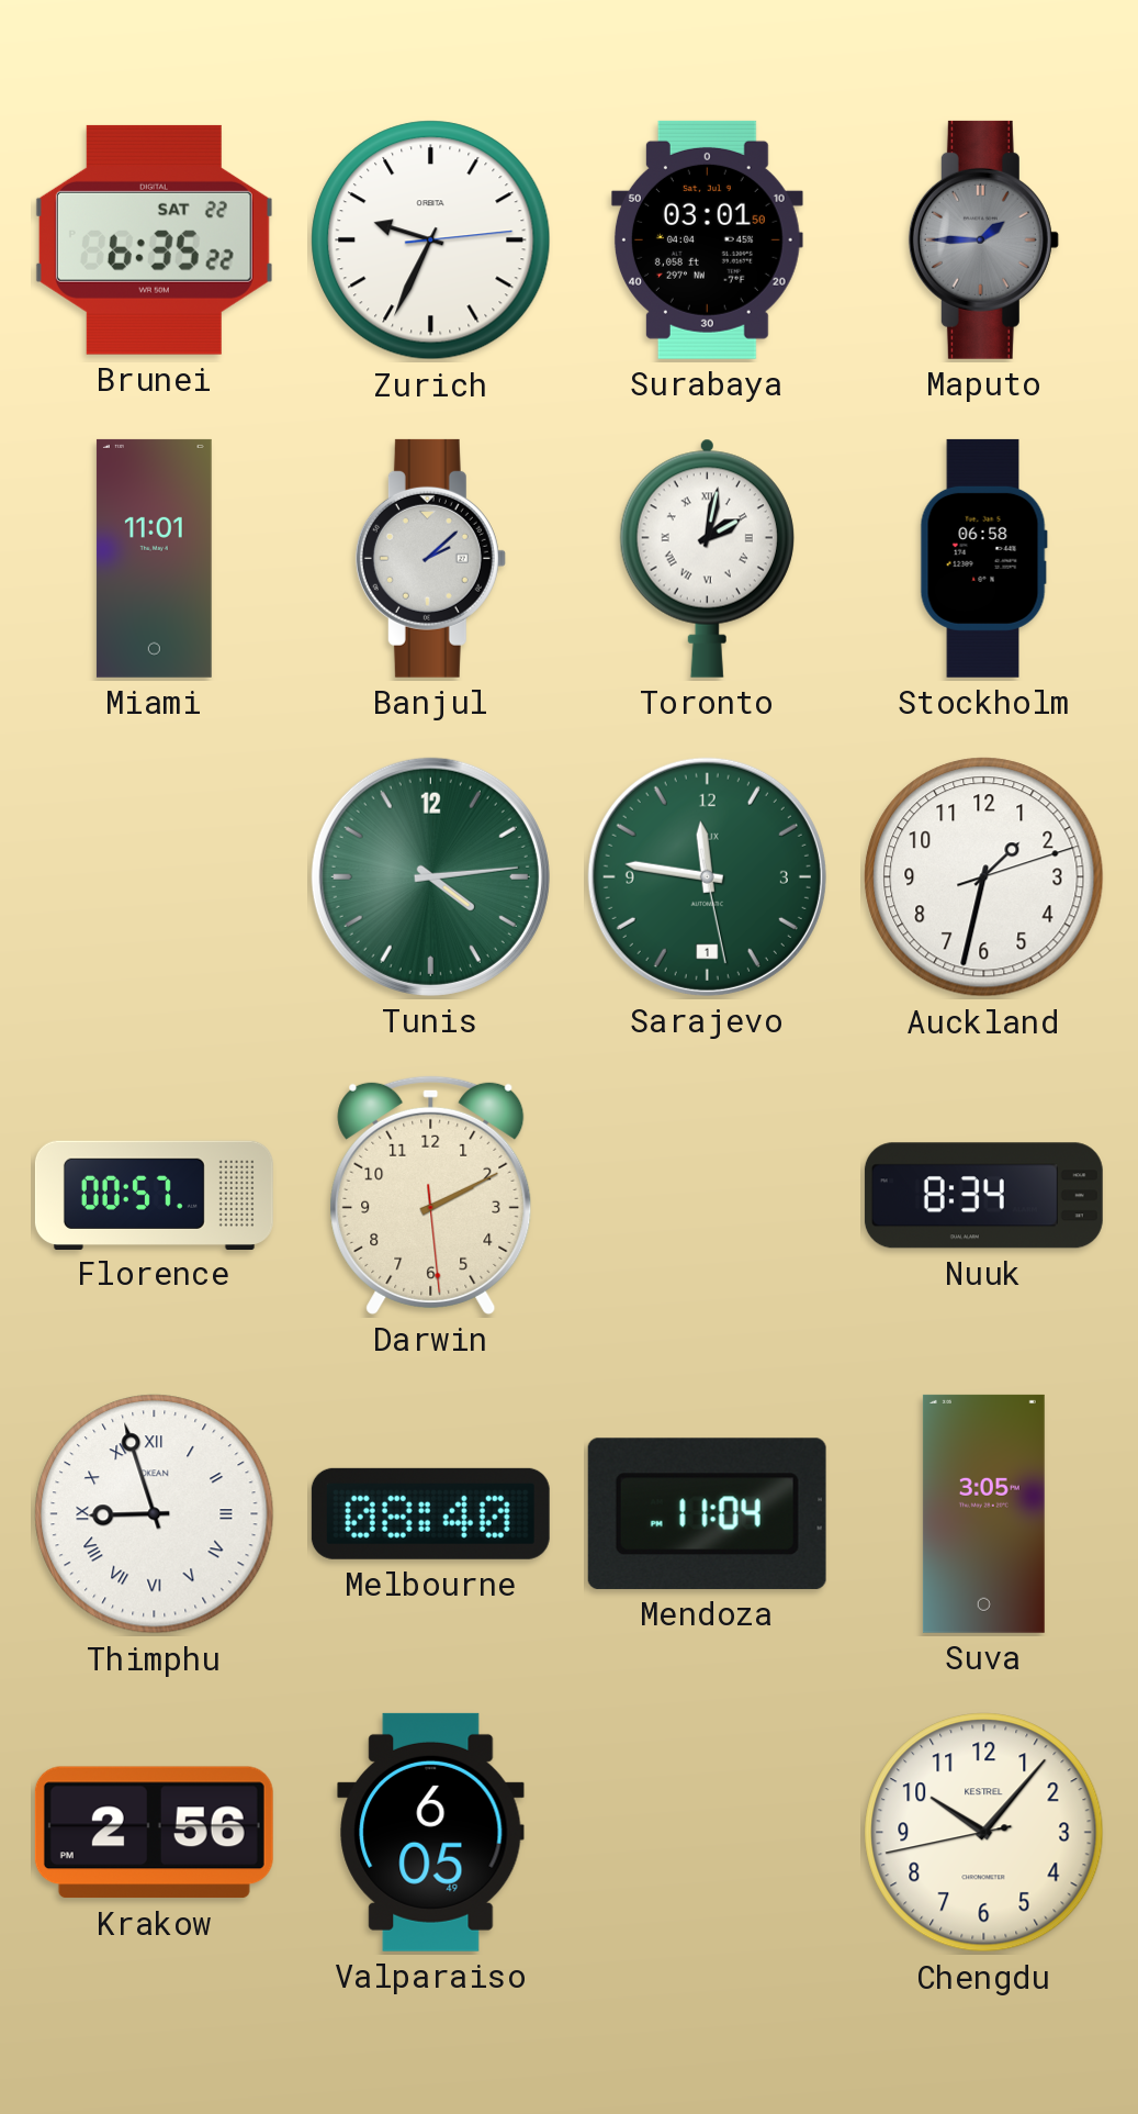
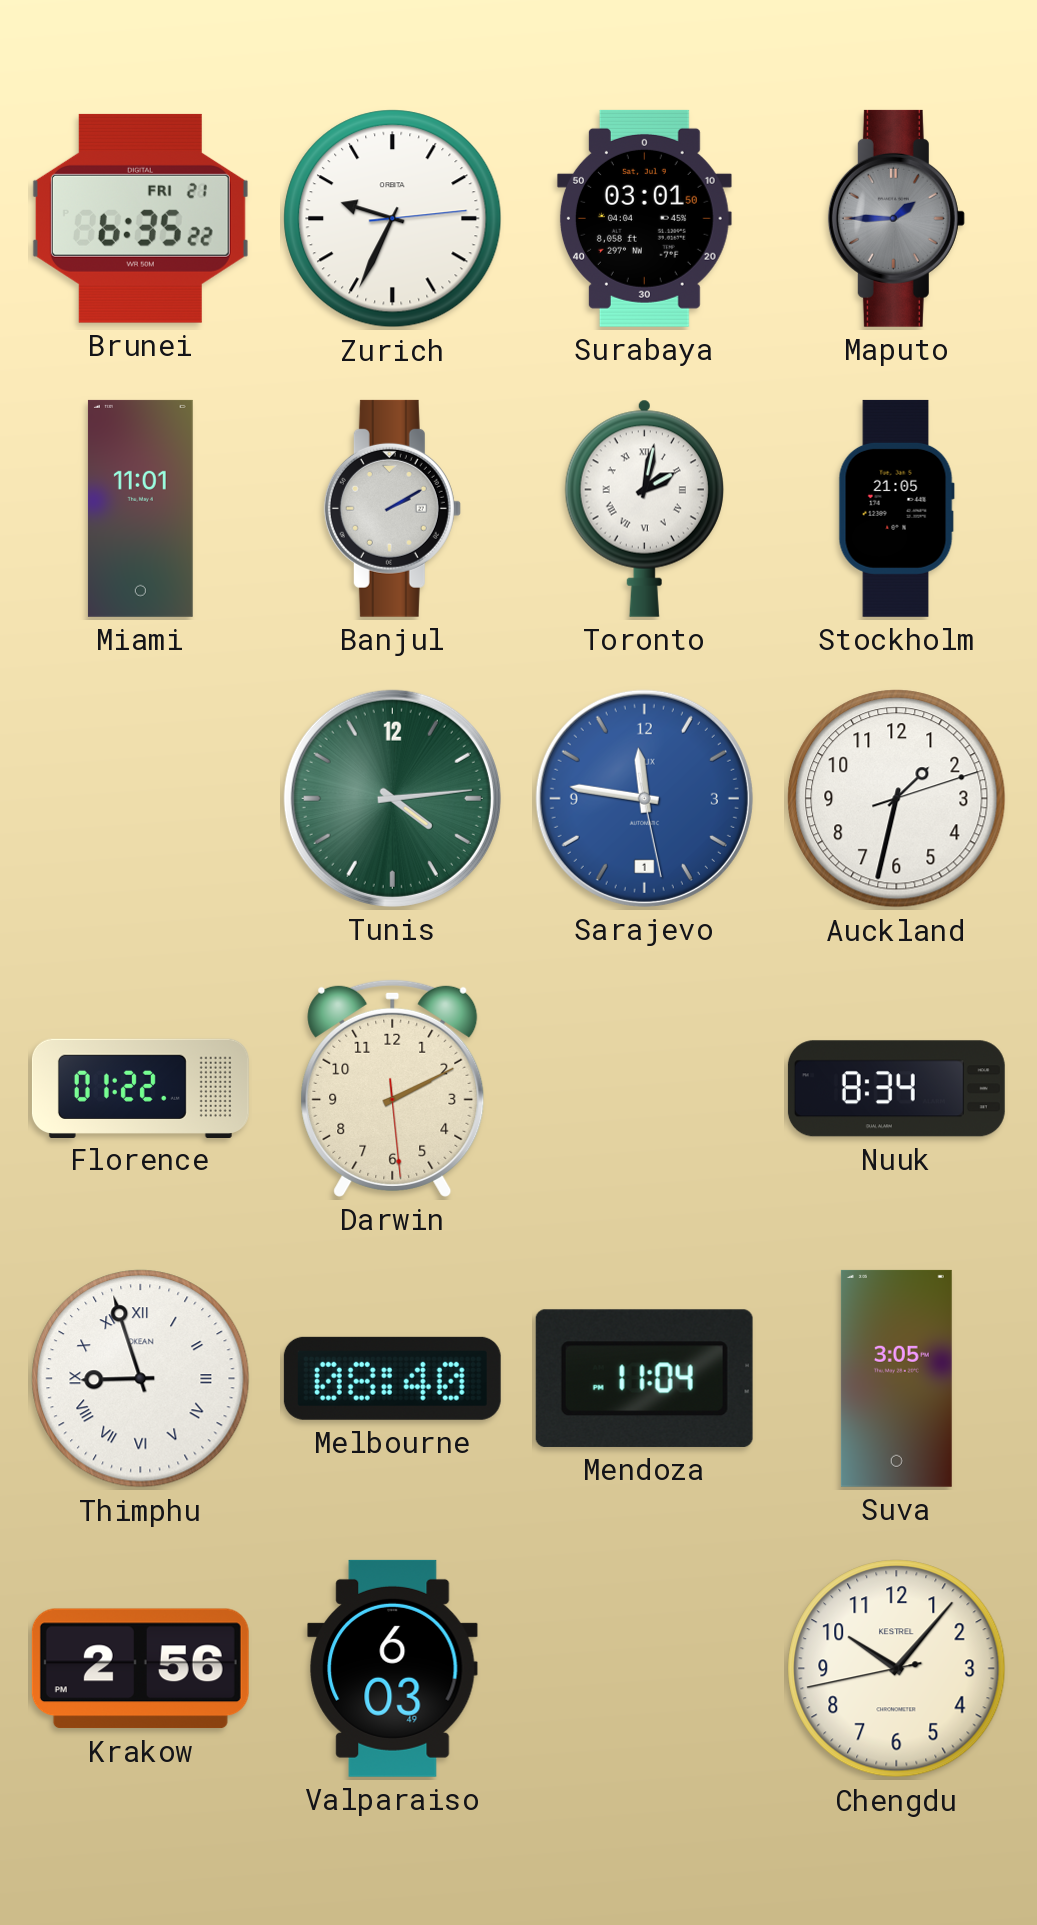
Brunei date: SAT 22 -> FRI 21
Banjul: 2:08 -> 2:10
Stockholm: 06:58 -> 21:05
Sarajevo dial: green -> blue
Florence: 00:57 -> 01:22
Valparaiso: 6:05 -> 6:03
